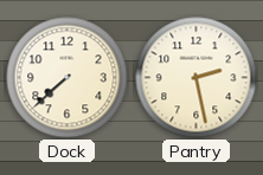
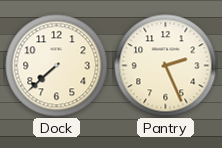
Pantry: 2:28 -> 2:26
